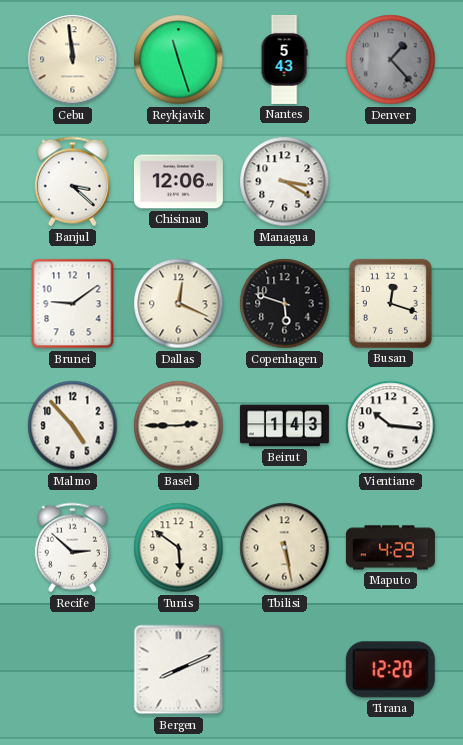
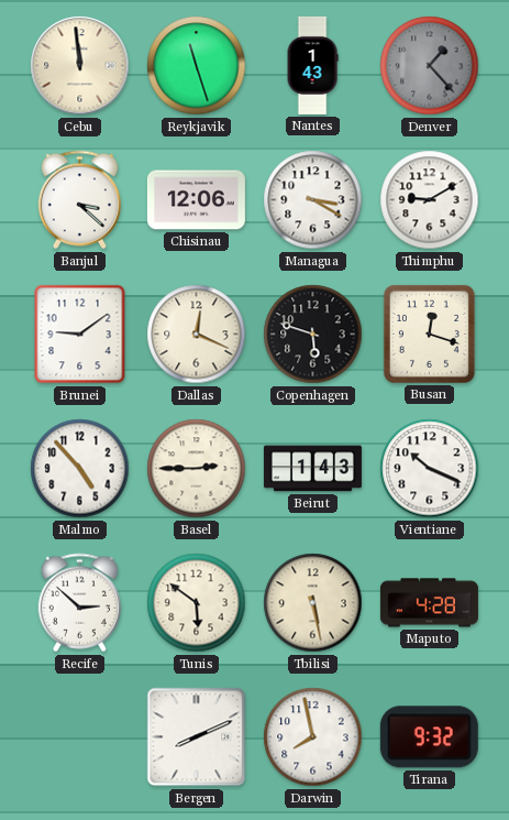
Nantes: 5:43 -> 1:43
Thimphu: none -> 9:10
Vientiane: 10:16 -> 10:19
Maputo: 4:29 -> 4:28
Darwin: none -> 7:58
Tirana: 12:20 -> 9:32
